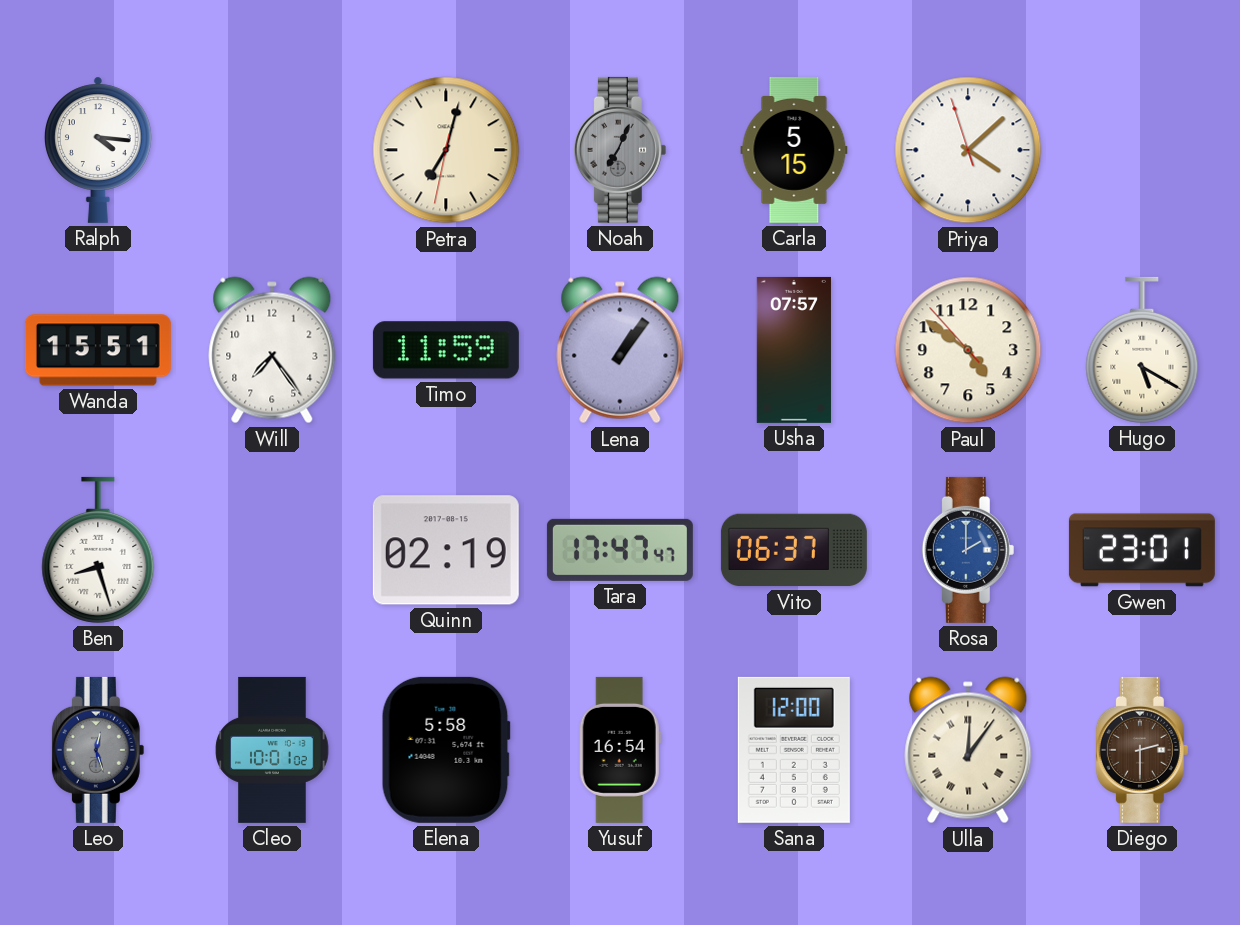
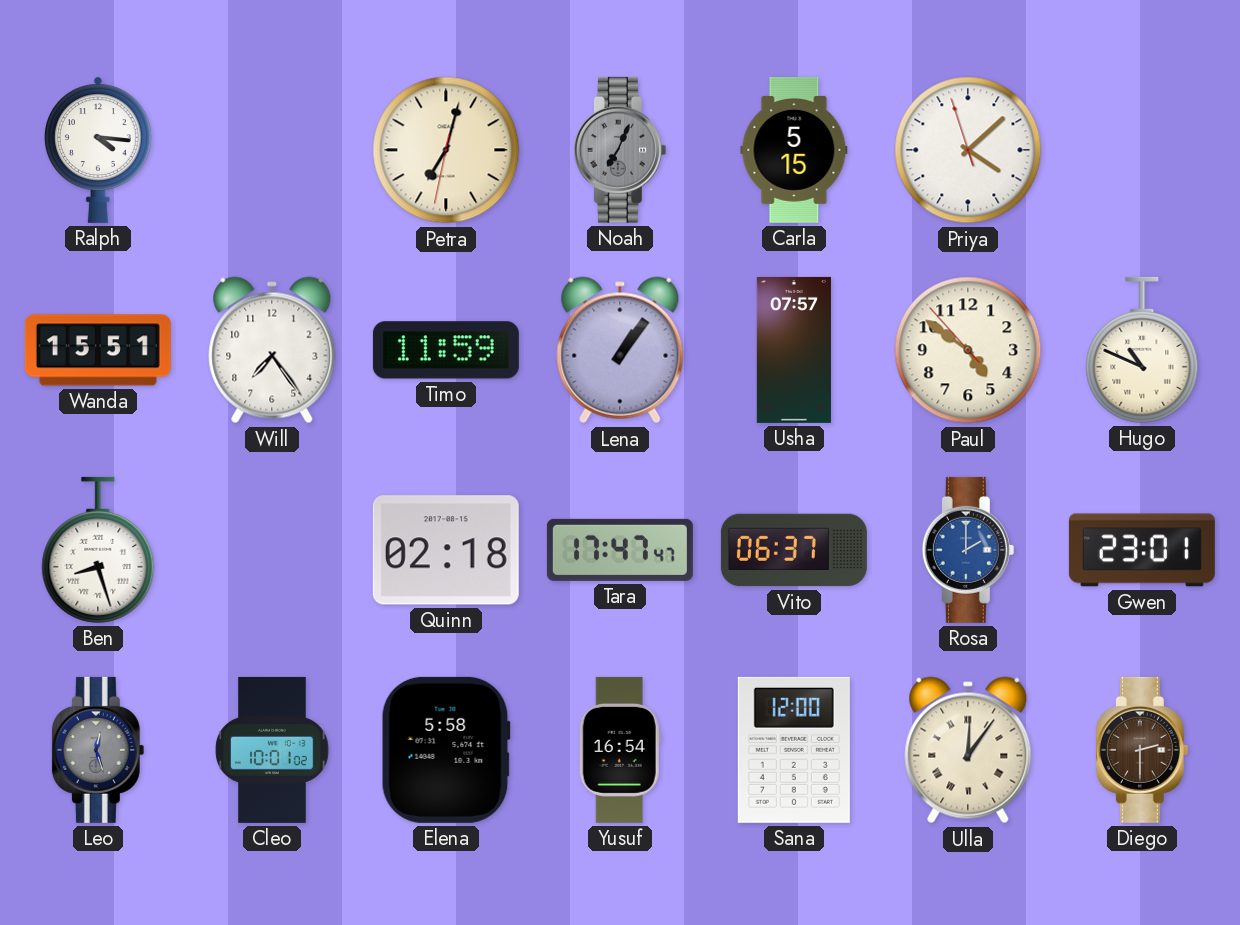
Hugo: 5:20 -> 10:49
Quinn: 02:19 -> 02:18
